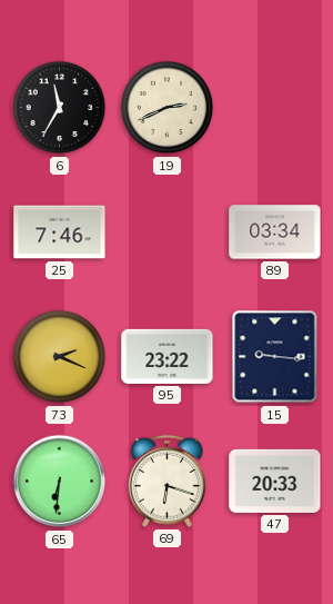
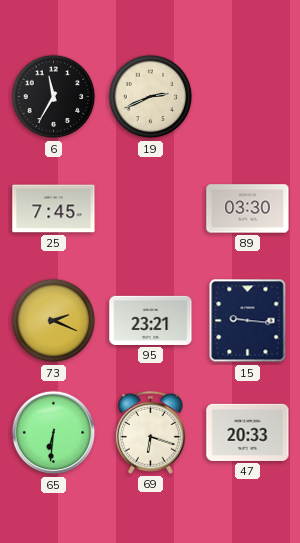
25: 7:46 -> 7:45
89: 03:34 -> 03:30
95: 23:22 -> 23:21
